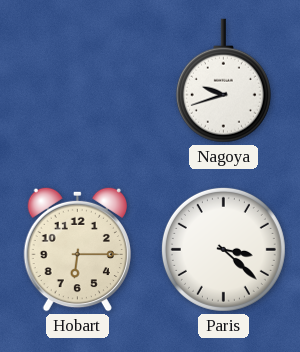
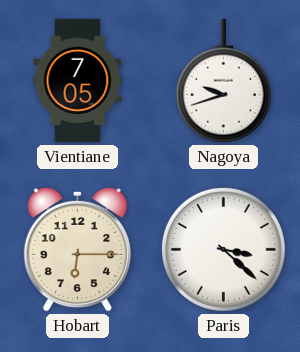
Vientiane: none -> 7:05
